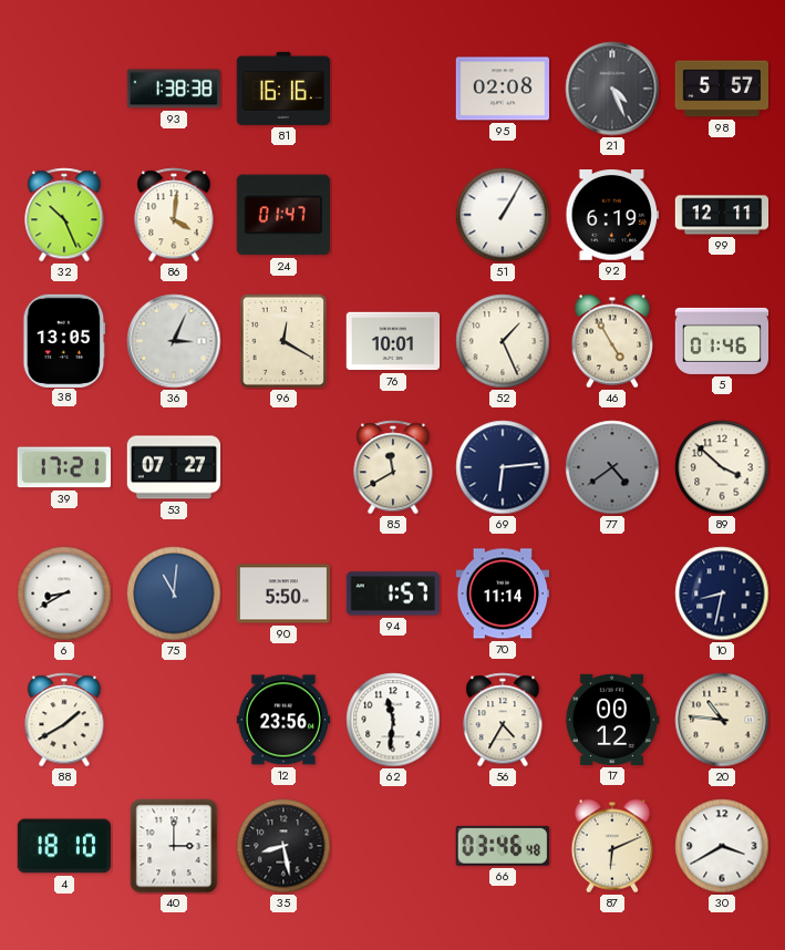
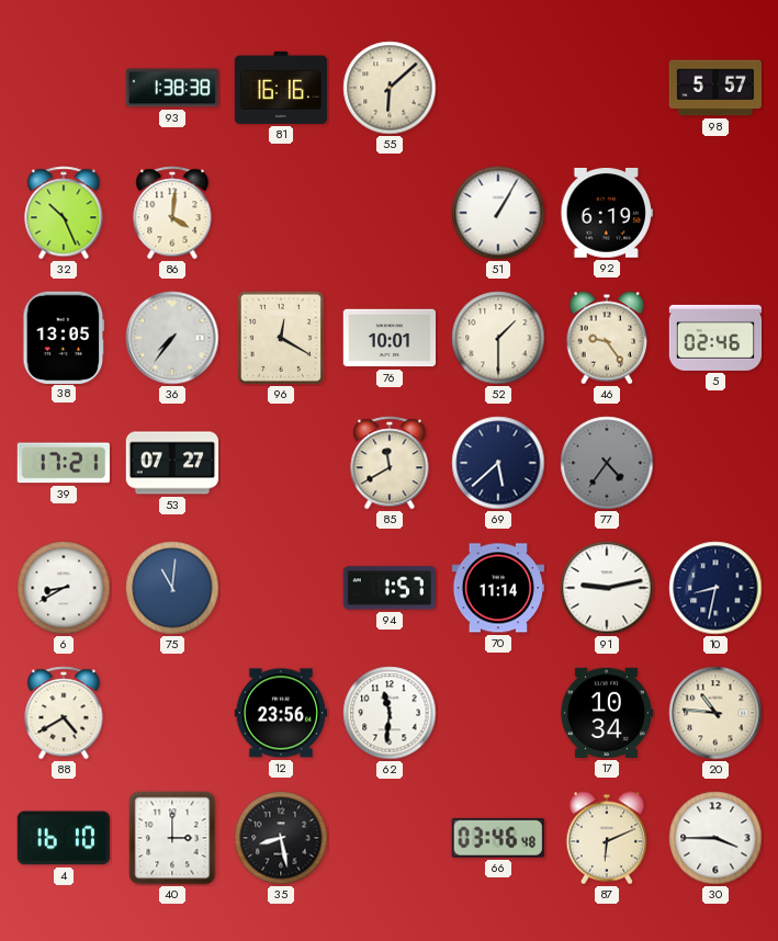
55: none -> 6:08
95: 02:08 -> none
21: 4:26 -> none
24: 01:47 -> none
99: 12:11 -> none
36: 3:04 -> 7:36
52: 1:26 -> 1:30
46: 4:55 -> 9:24
5: 01:46 -> 02:46
69: 6:14 -> 5:38
77: 4:39 -> 4:36
89: 3:52 -> none
90: 5:50 -> none
91: none -> 9:13
88: 1:40 -> 4:40
56: 4:35 -> none
17: 00:12 -> 10:34
4: 18:10 -> 16:10
30: 3:40 -> 3:45
